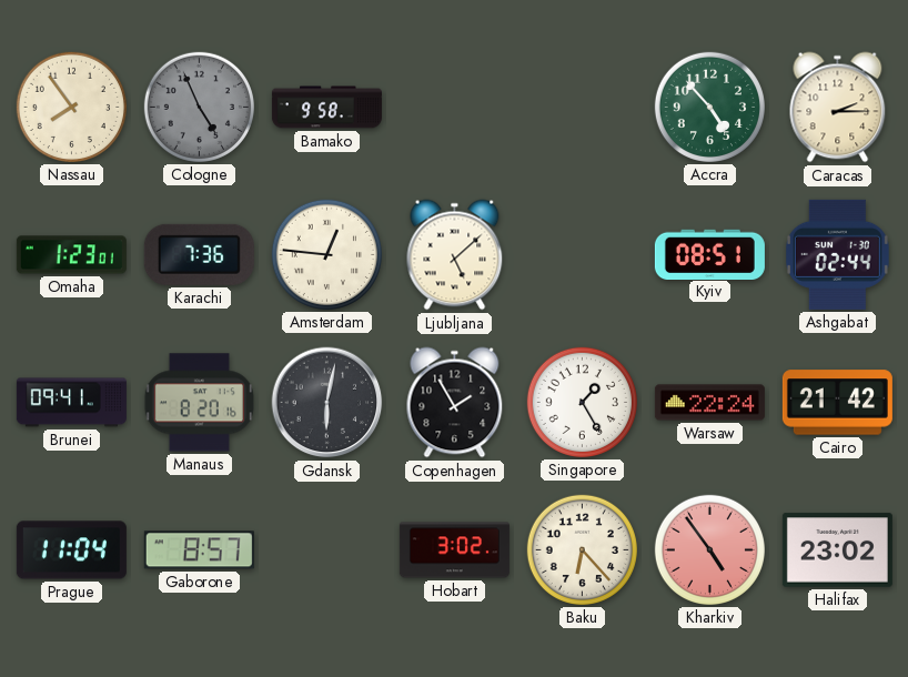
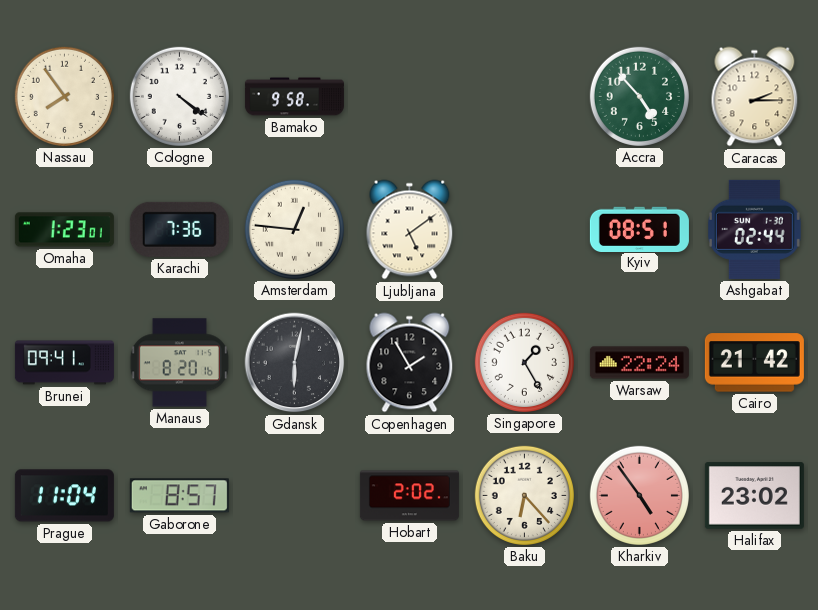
Cologne: 4:56 -> 4:21
Cologne dial: grey -> white
Ljubljana: 5:08 -> 5:09
Hobart: 3:02 -> 2:02
